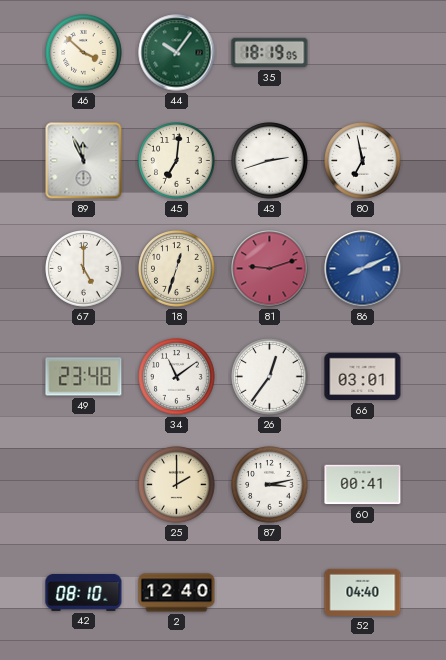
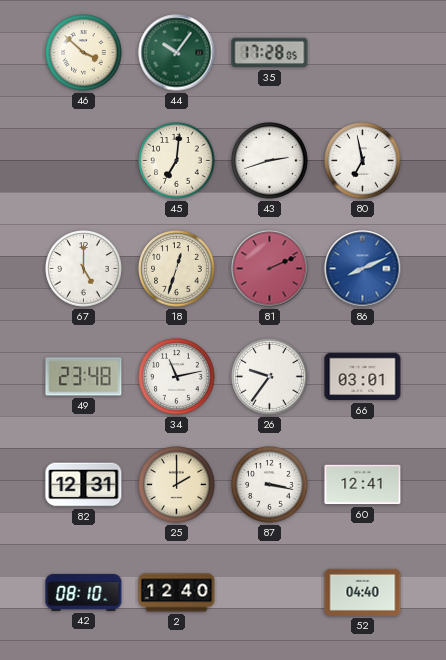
35: 18:19 -> 17:28
89: 11:56 -> none
81: 9:12 -> 2:11
34: 11:09 -> 11:13
26: 12:36 -> 9:36
82: none -> 12:31
87: 3:13 -> 3:17
60: 00:41 -> 12:41
